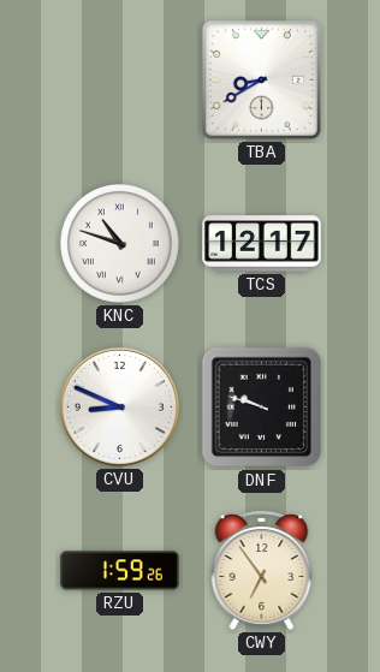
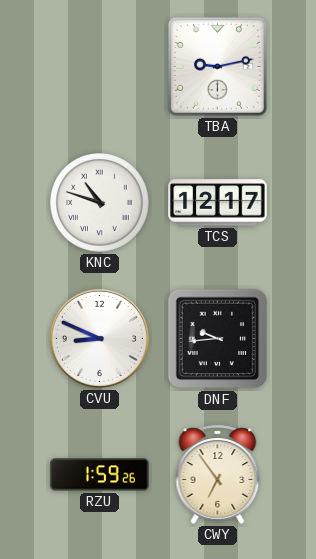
TBA: 8:40 -> 9:13
DNF: 9:48 -> 9:44
